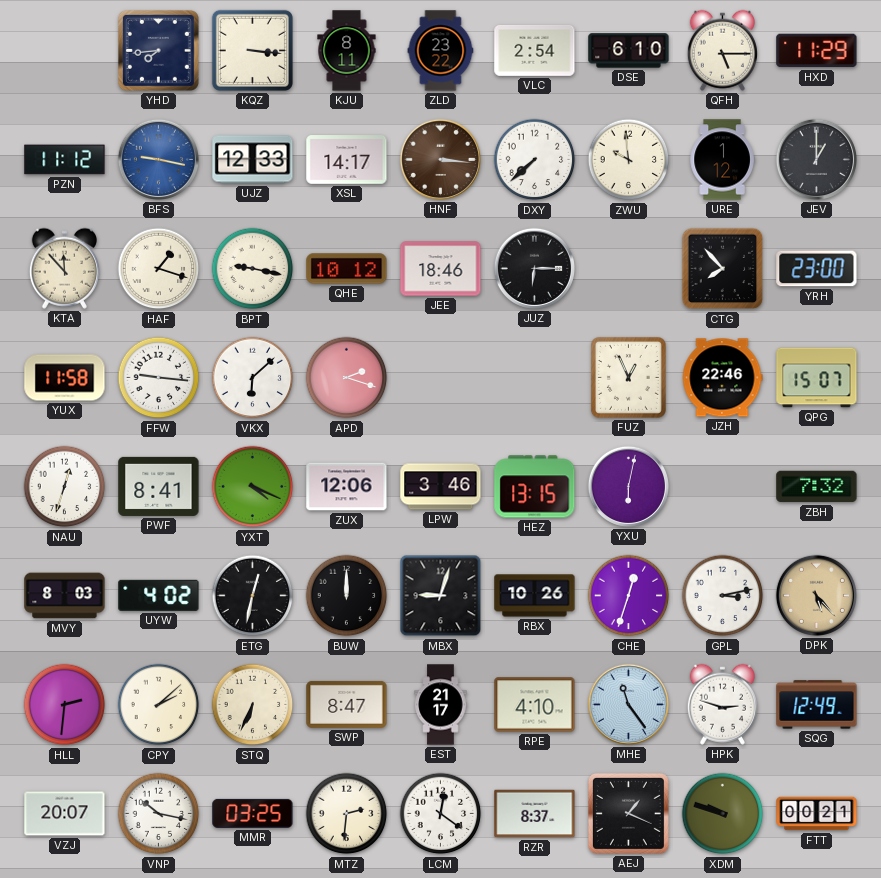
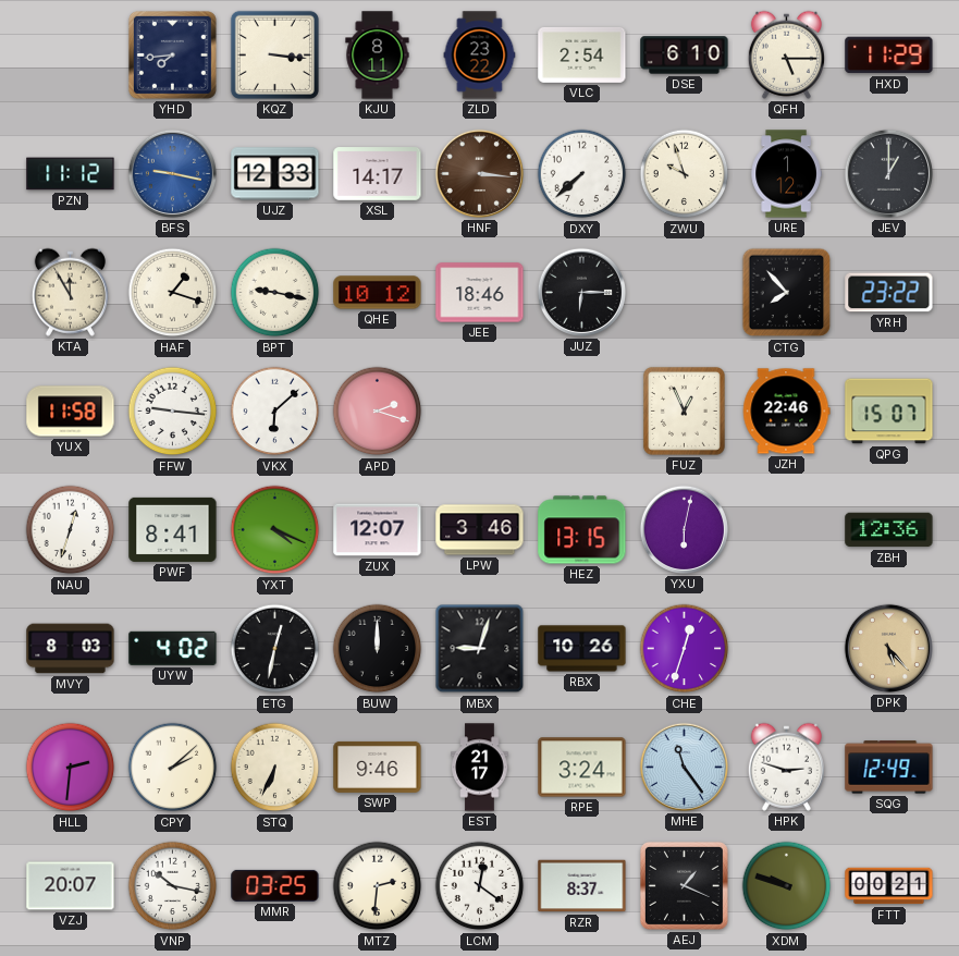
ZWU: 9:59 -> 9:57
KTA: 11:53 -> 11:55
YRH: 23:00 -> 23:22
ZUX: 12:06 -> 12:07
ZBH: 7:32 -> 12:36
GPL: 3:13 -> none
SWP: 8:47 -> 9:46
RPE: 4:10 -> 3:24
